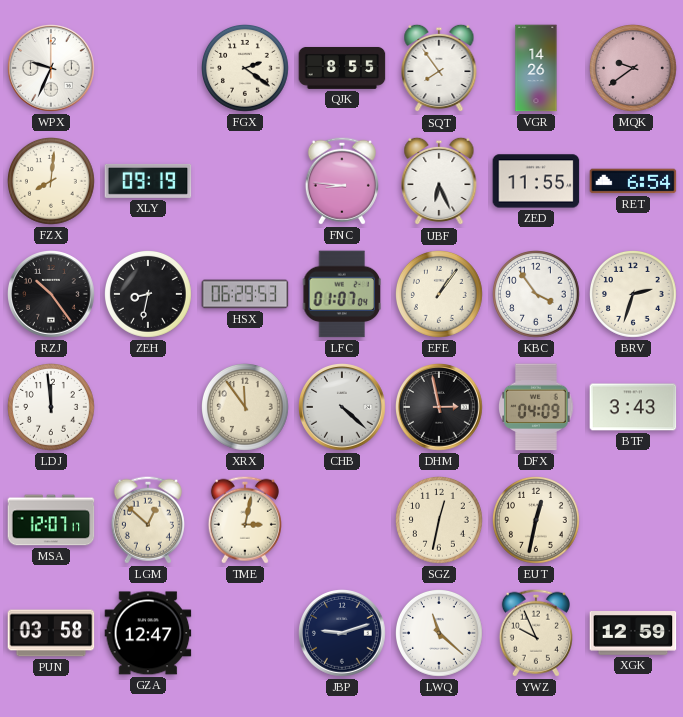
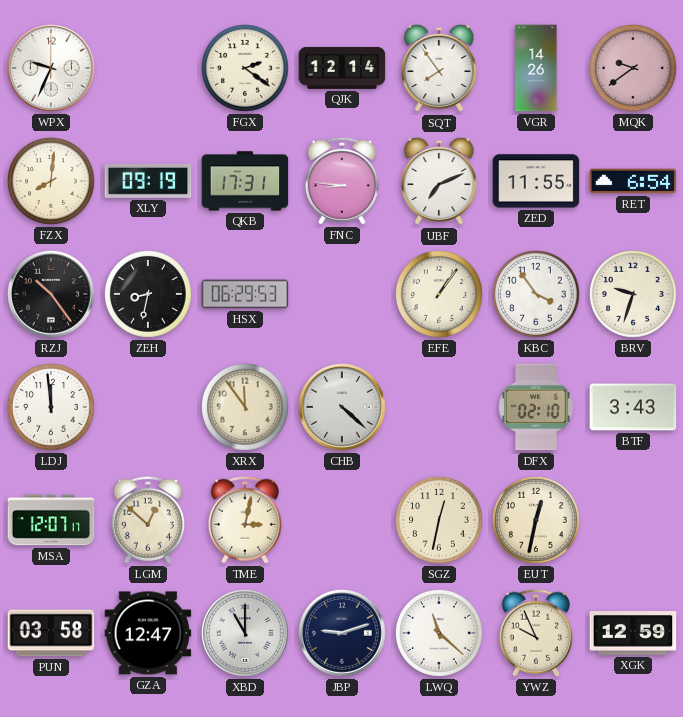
QJK: 8:55 -> 12:14
QKB: none -> 17:31
UBF: 6:26 -> 7:11
LFC: 01:07 -> none
BRV: 2:33 -> 9:33
DHM: 2:58 -> none
DFX: 04:09 -> 02:10
XBD: none -> 11:00
